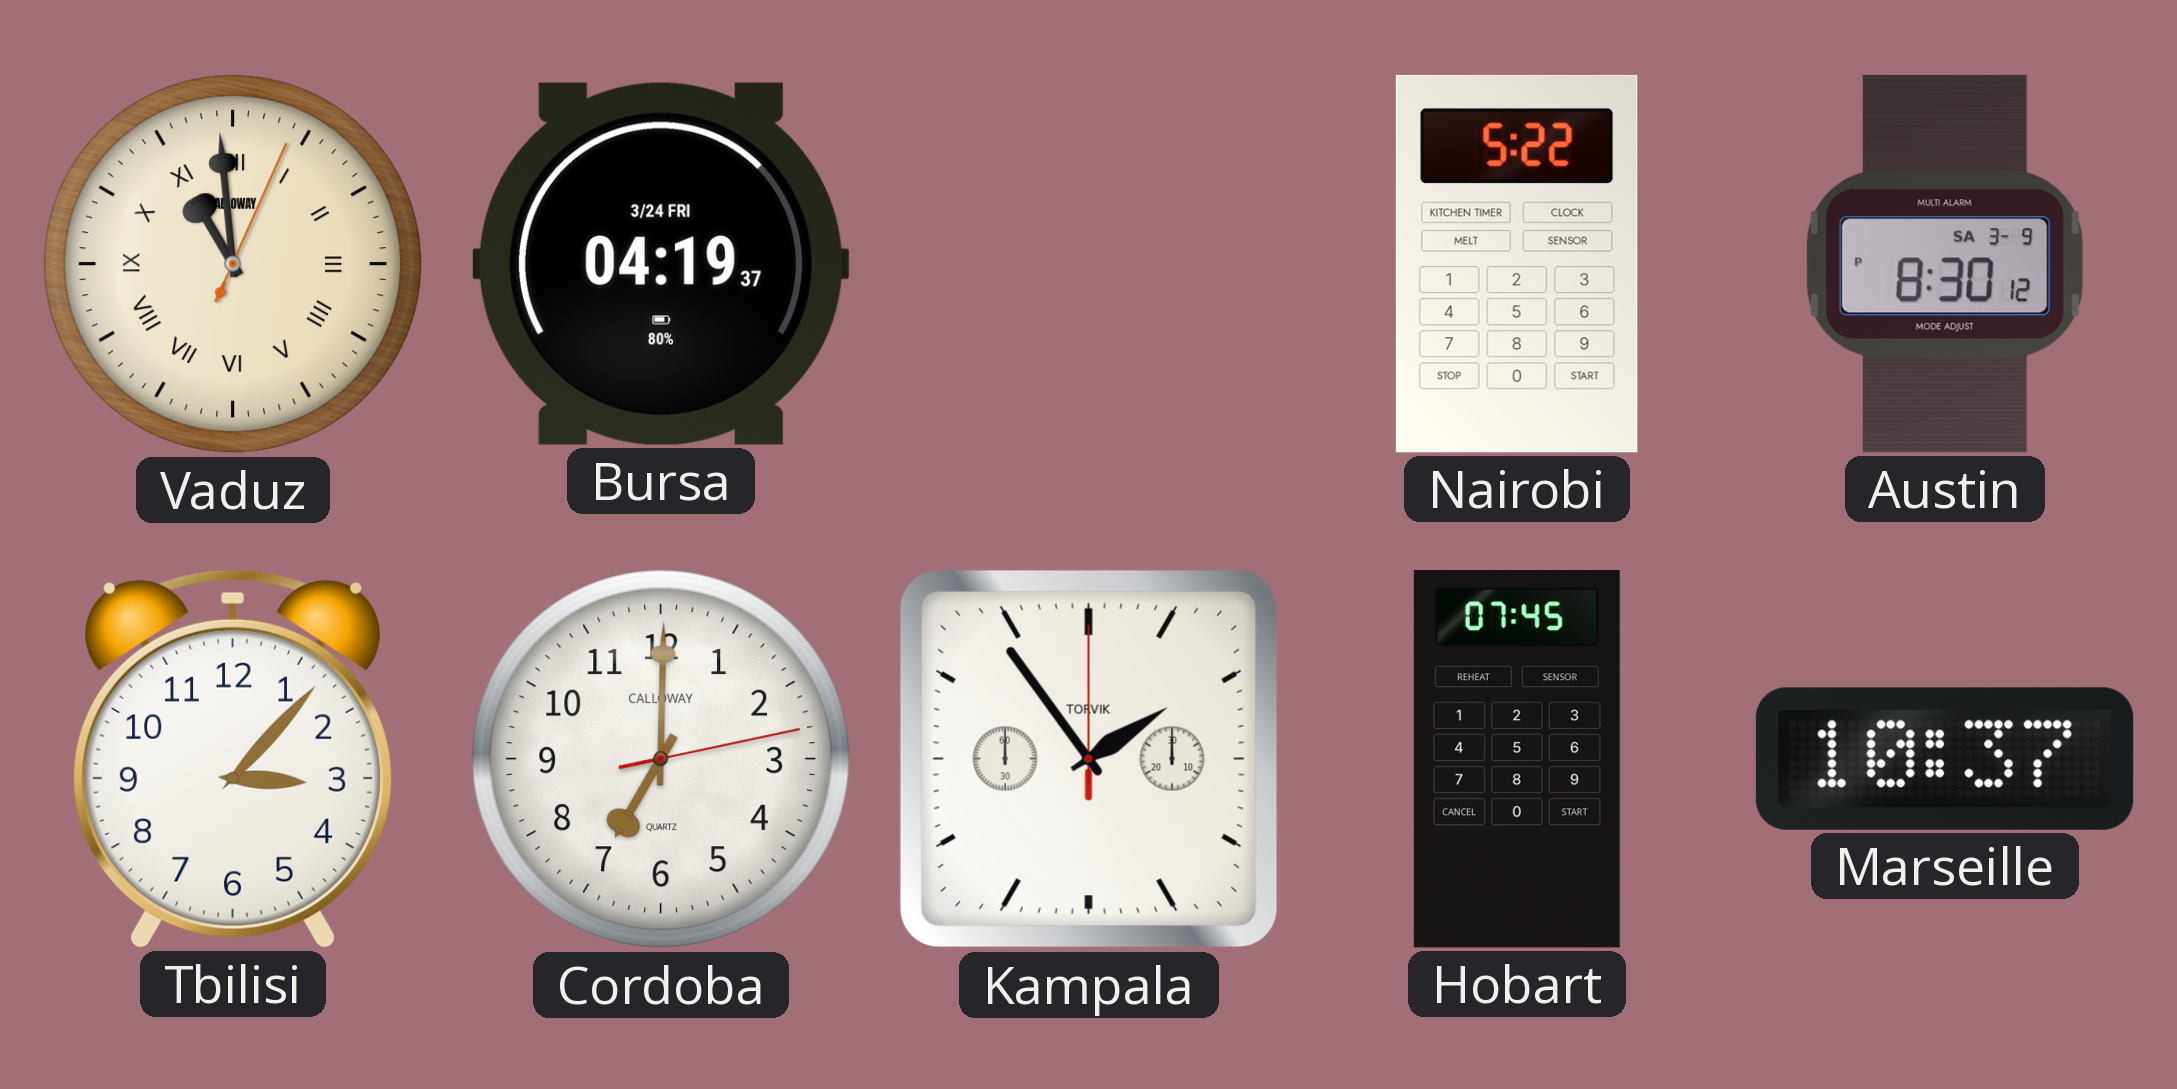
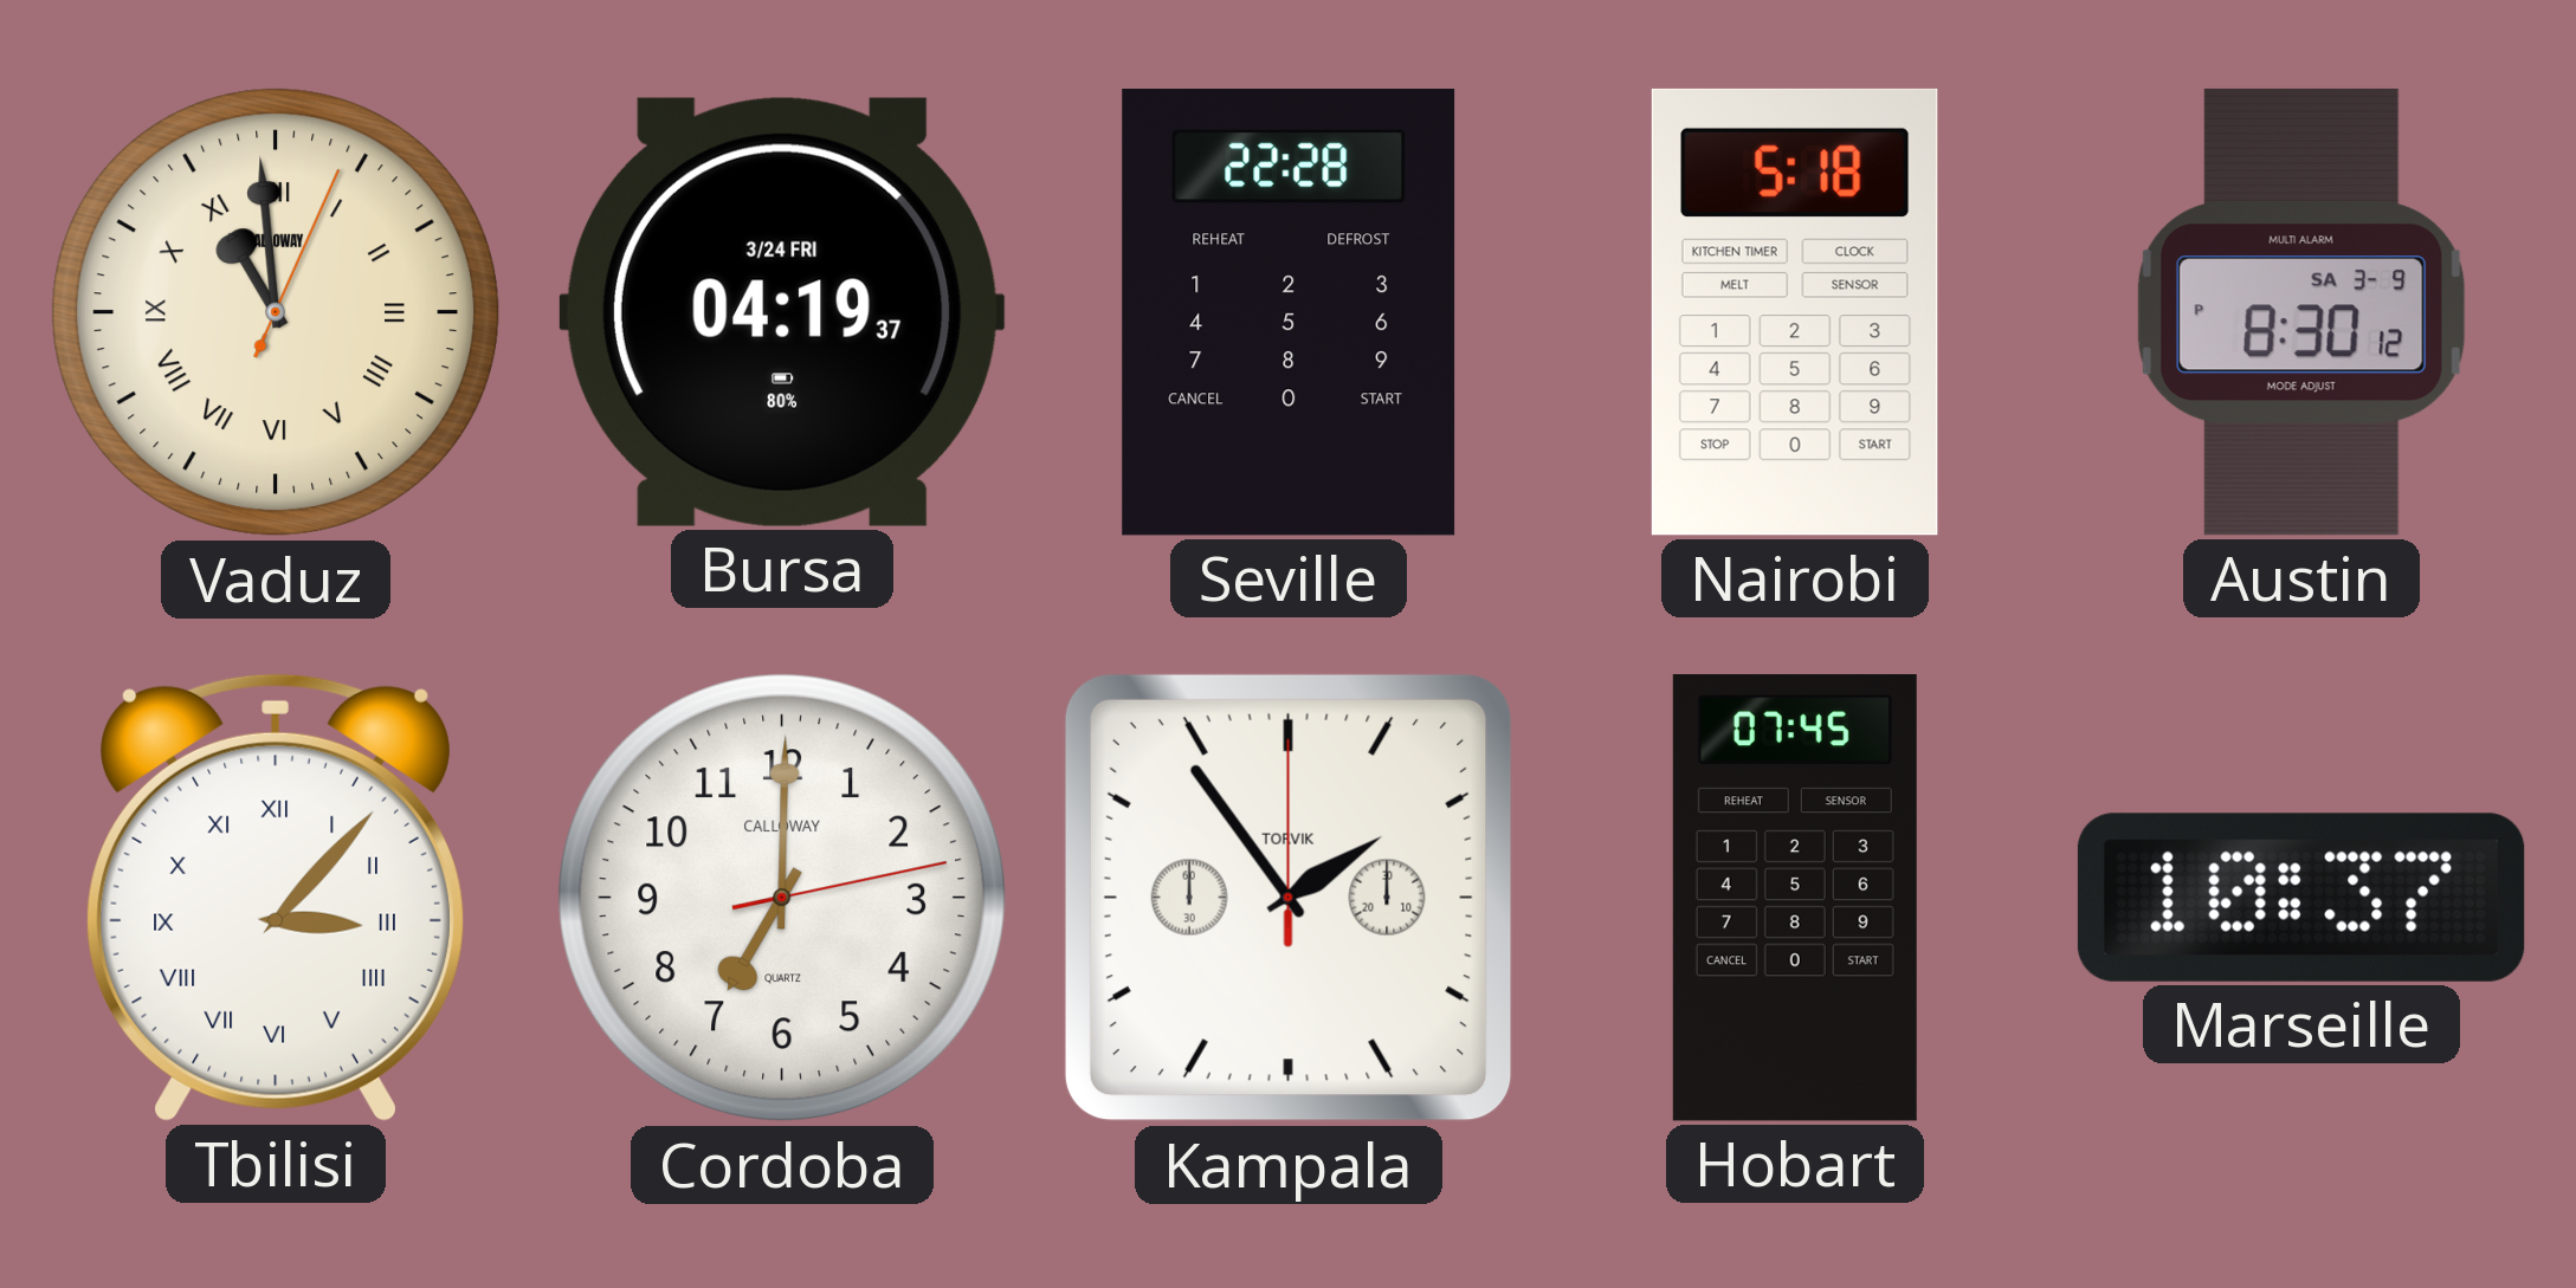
Seville: none -> 22:28
Nairobi: 5:22 -> 5:18
Tbilisi numerals: Arabic -> Roman
